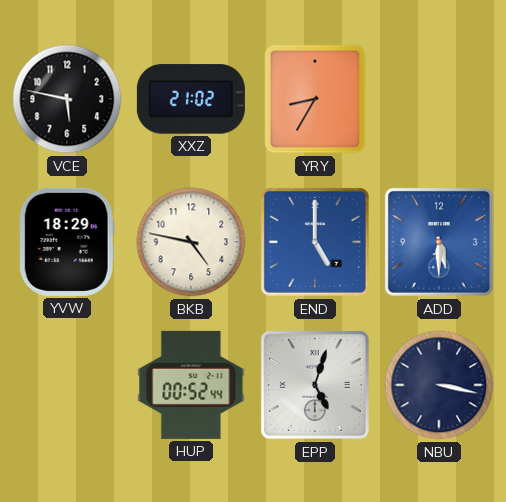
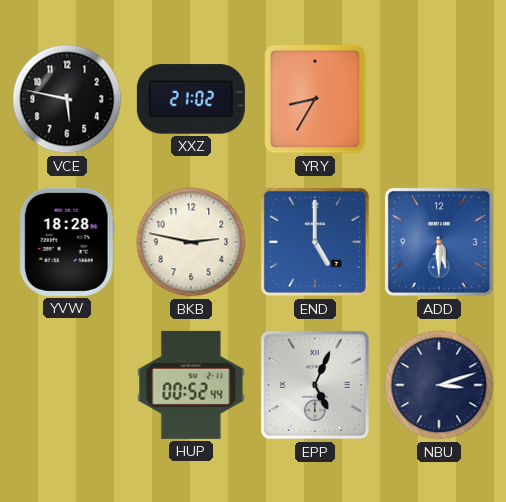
YVW: 18:29 -> 18:28
BKB: 4:47 -> 2:47
EPP: 5:03 -> 5:04
NBU: 3:17 -> 3:12
